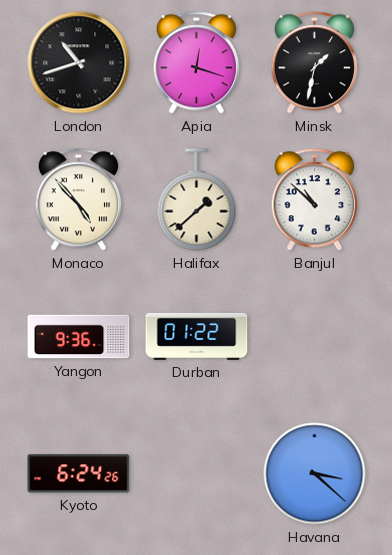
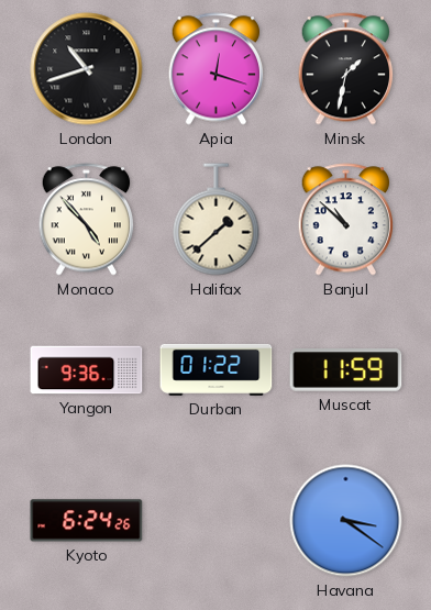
Muscat: none -> 11:59
Havana: 3:22 -> 3:21
